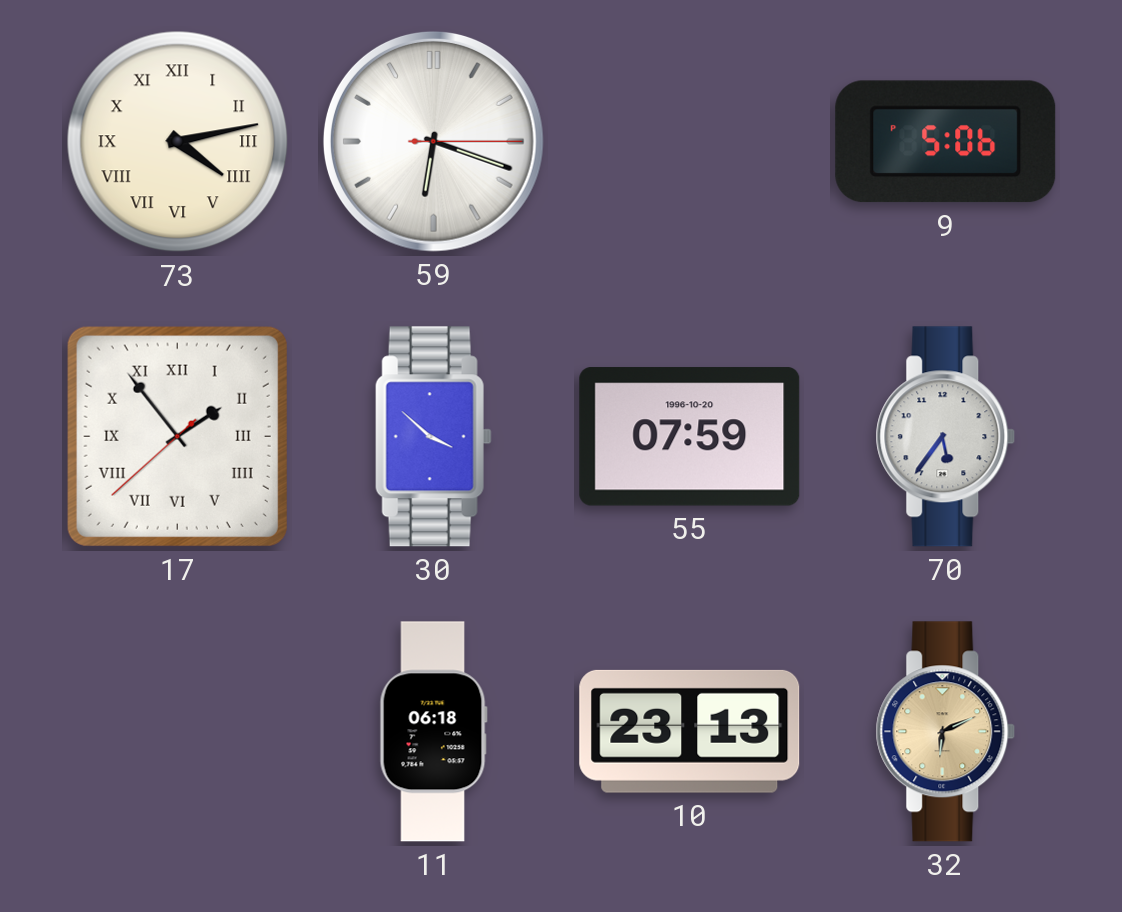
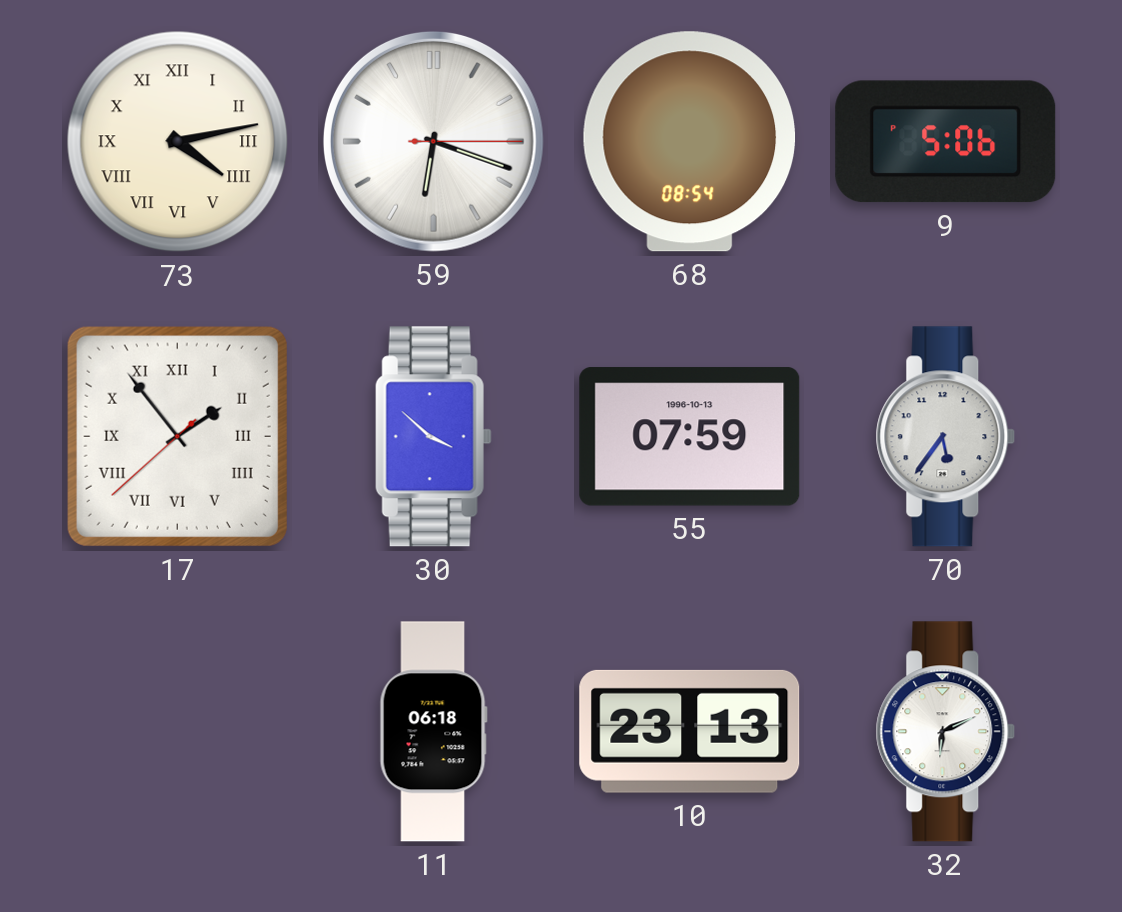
68: none -> 08:54
55 date: 1996-10-20 -> 1996-10-13
32 dial: champagne -> white
